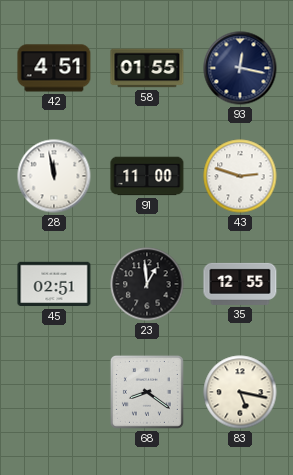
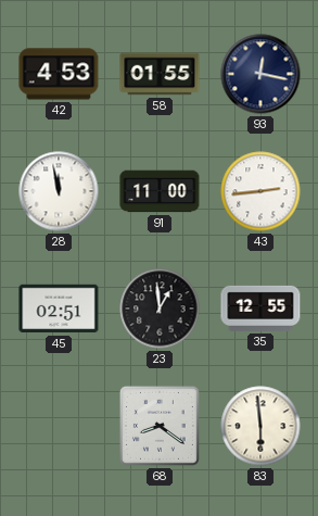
42: 4:51 -> 4:53
43: 2:48 -> 2:44
83: 5:17 -> 5:59
